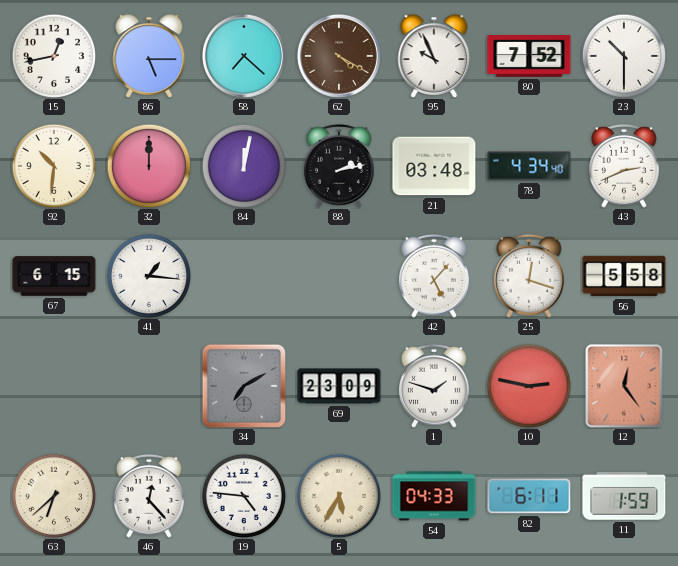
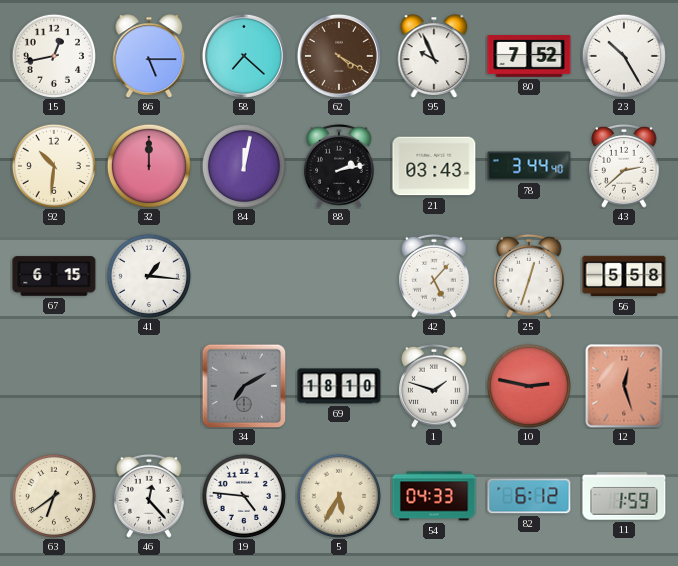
23: 10:30 -> 10:25
21: 03:48 -> 03:43
78: 4:34 -> 3:44
43: 2:41 -> 2:38
25: 12:18 -> 12:33
69: 23:09 -> 18:10
12: 12:24 -> 12:27
63: 6:38 -> 6:39
82: 6:11 -> 6:12
